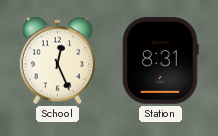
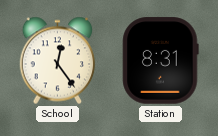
School: 12:26 -> 12:24
